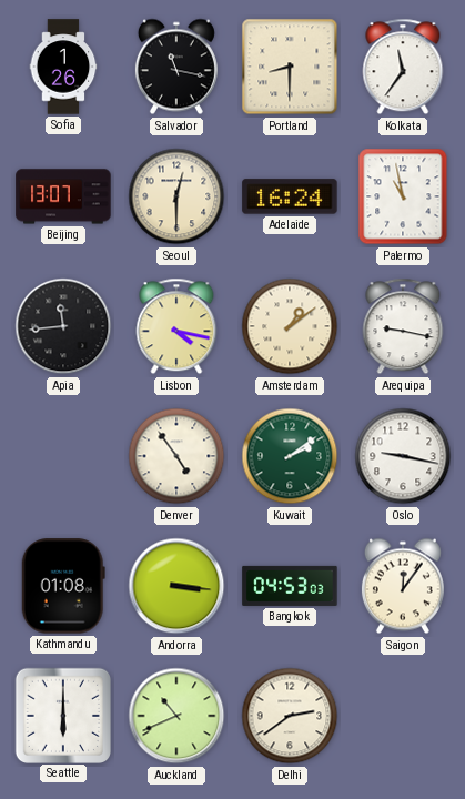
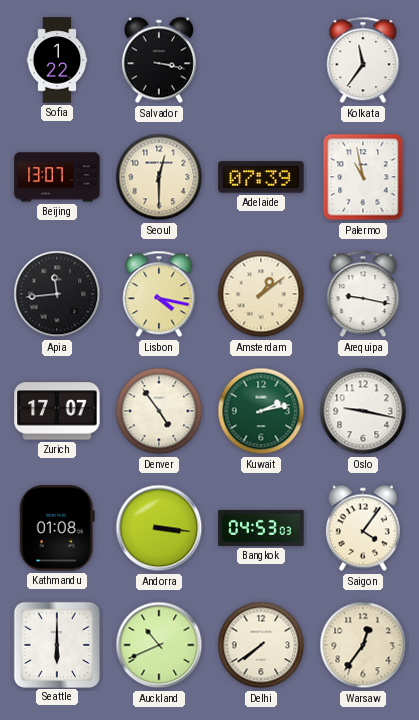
Sofia: 1:26 -> 1:22
Salvador: 11:17 -> 3:17
Portland: 8:30 -> none
Adelaide: 16:24 -> 07:39
Zurich: none -> 17:07
Kuwait: 2:09 -> 2:13
Saigon: 12:06 -> 4:06
Delhi: 2:39 -> 7:39
Warsaw: none -> 12:36
